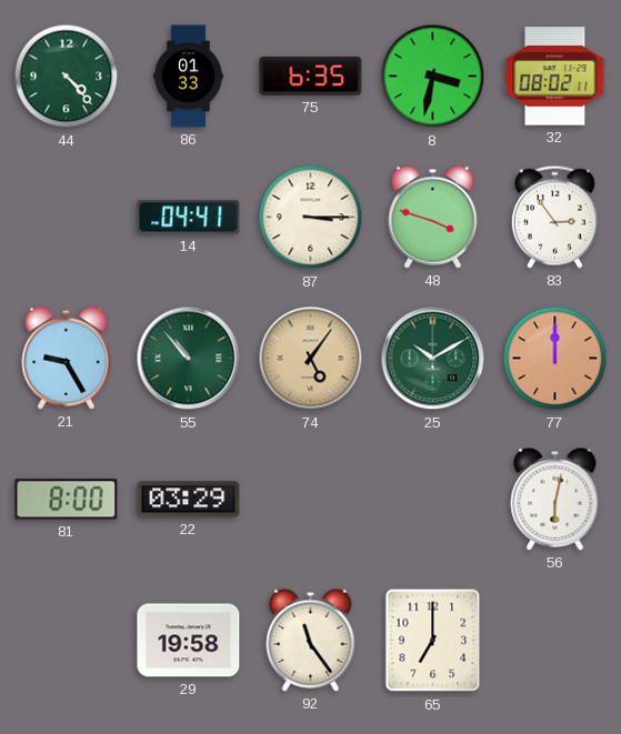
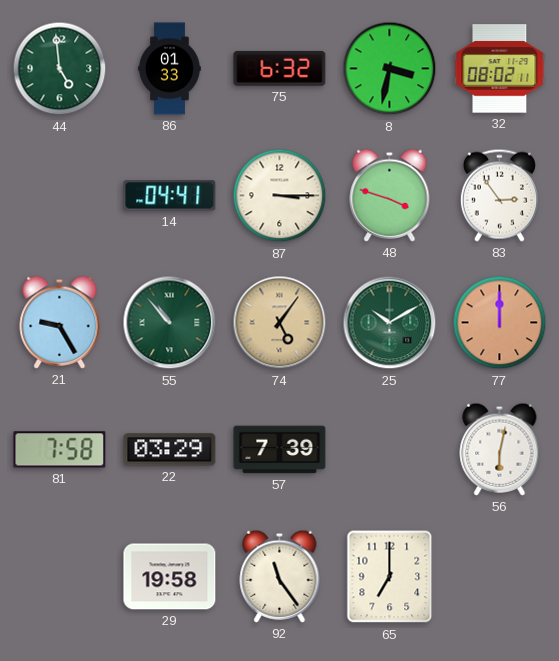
44: 4:23 -> 4:59
75: 6:35 -> 6:32
81: 8:00 -> 7:58
57: none -> 7:39
